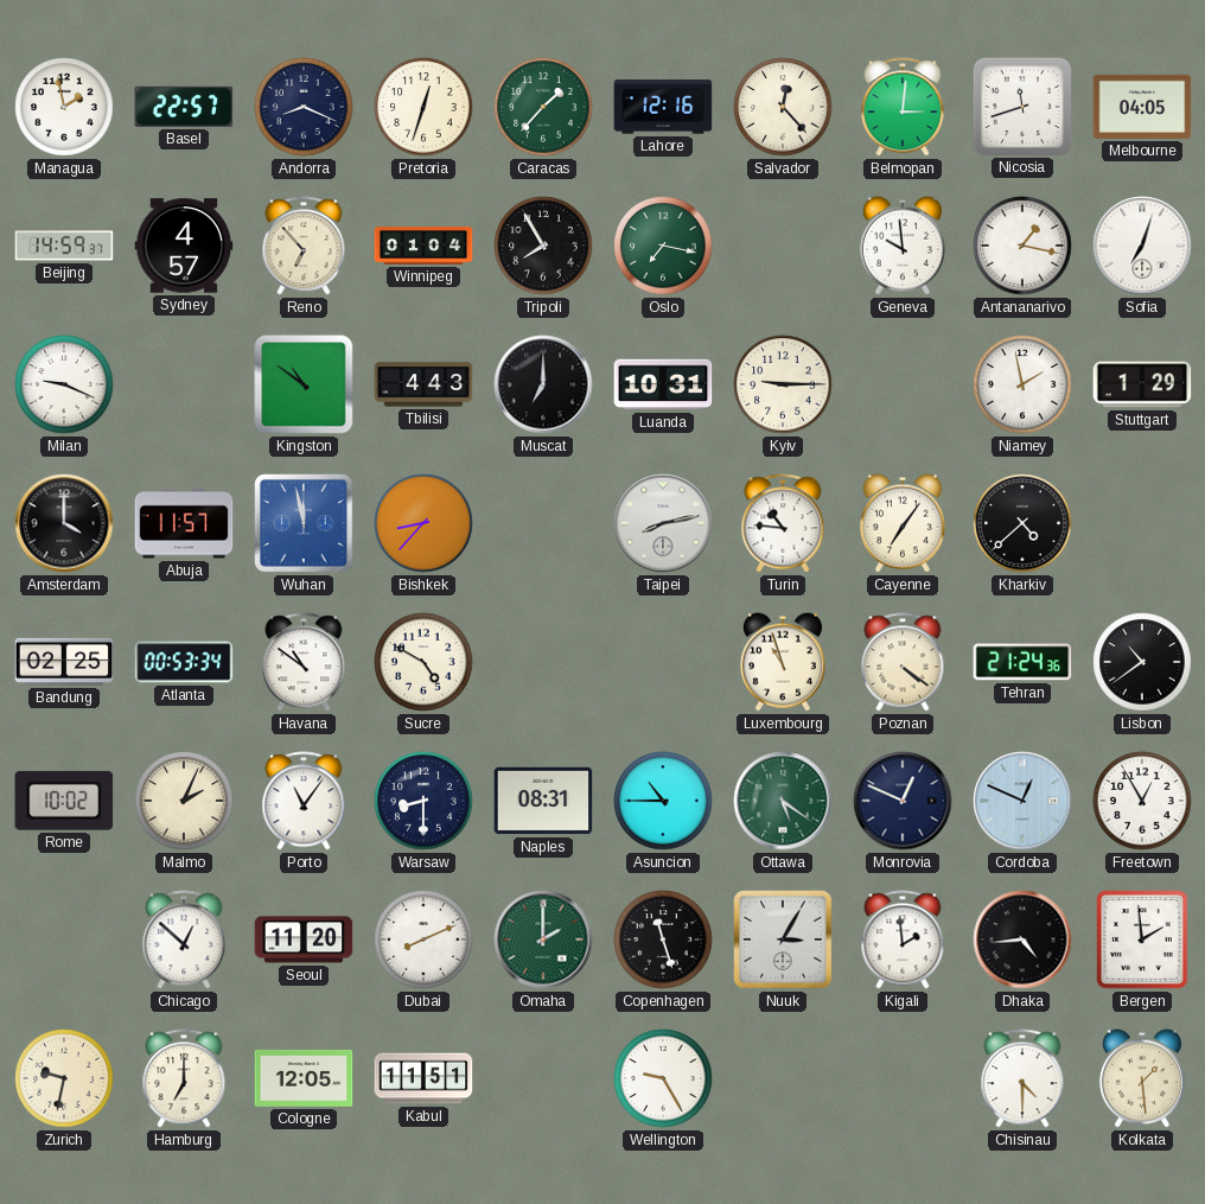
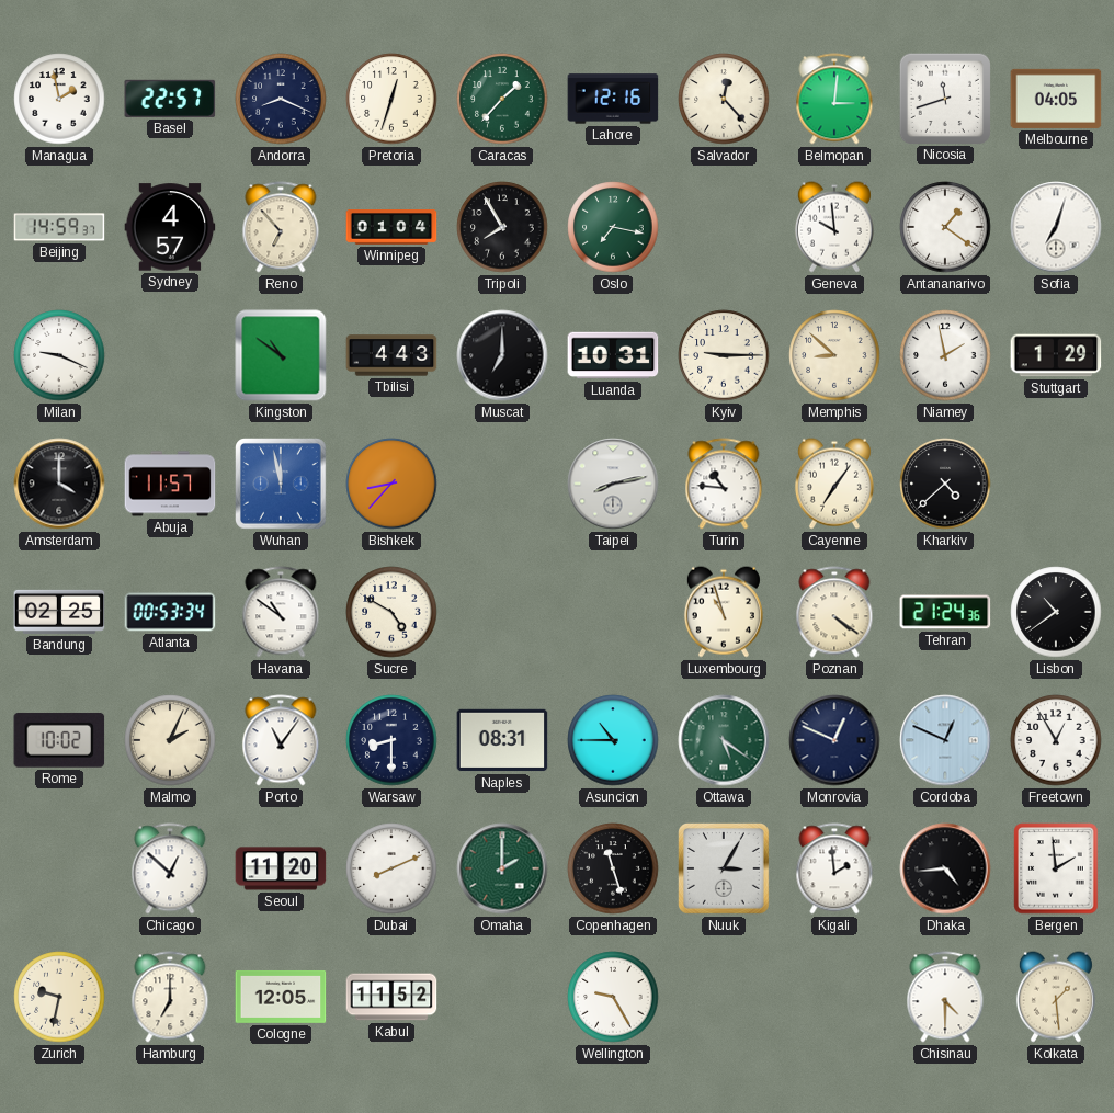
Antananarivo: 1:17 -> 1:21
Memphis: none -> 8:52
Kabul: 11:51 -> 11:52
